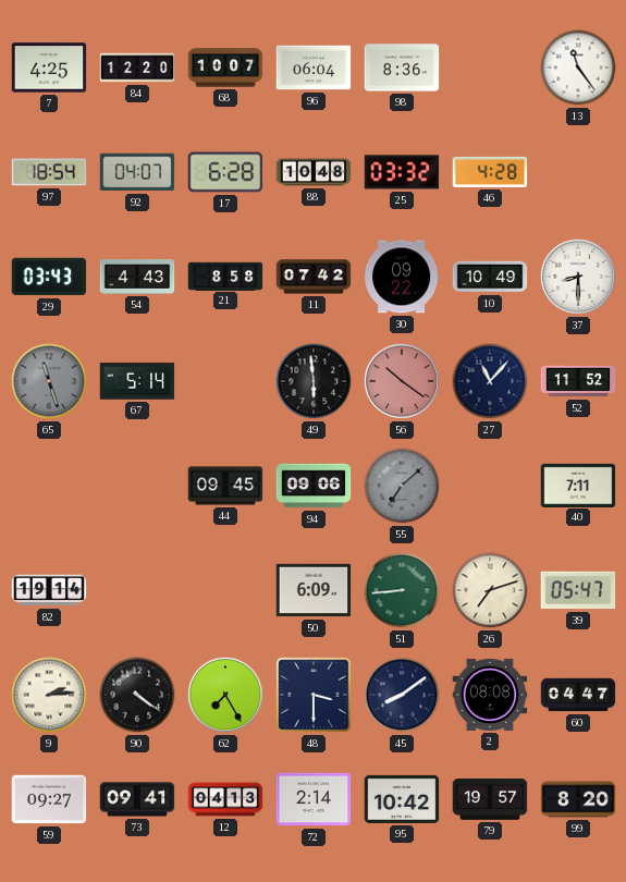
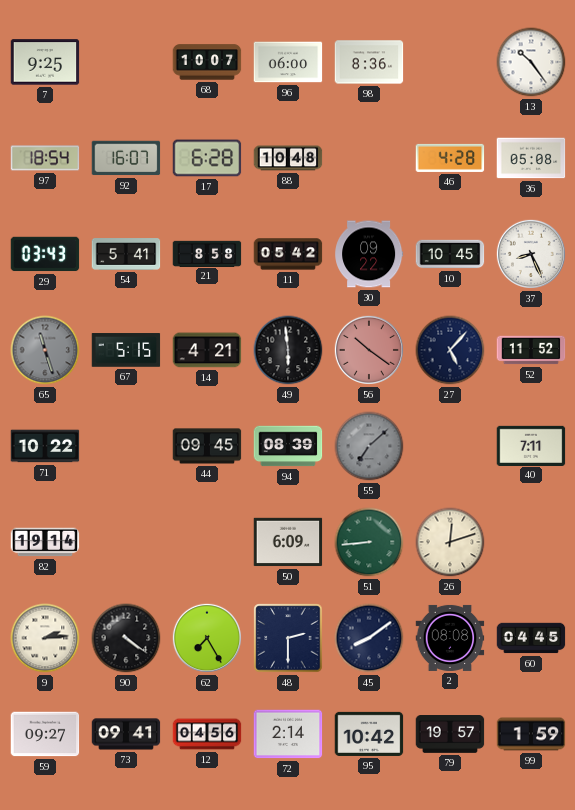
7: 4:25 -> 9:25
84: 12:20 -> none
96: 06:04 -> 06:00
13: 11:24 -> 10:24
92: 04:07 -> 16:07
25: 03:32 -> none
36: none -> 05:08
54: 4:43 -> 5:41
11: 07:42 -> 05:42
10: 10:49 -> 10:45
37: 8:30 -> 8:26
67: 5:14 -> 5:15
14: none -> 4:21
27: 11:07 -> 5:07
71: none -> 10:22
94: 09:06 -> 08:39
26: 7:12 -> 12:12
39: 05:47 -> none
48: 3:30 -> 2:30
60: 04:47 -> 04:45
12: 04:13 -> 04:56
99: 8:20 -> 1:59
